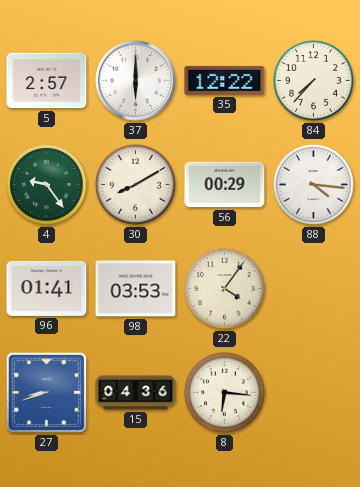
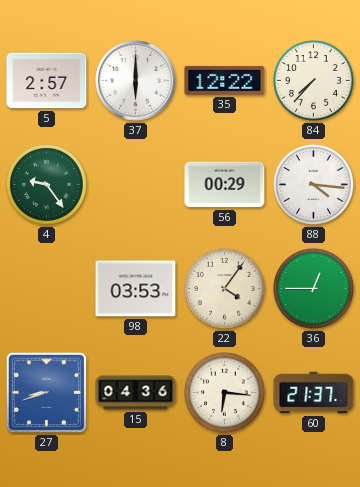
30: 8:10 -> none
96: 01:41 -> none
36: none -> 12:45
60: none -> 21:37
